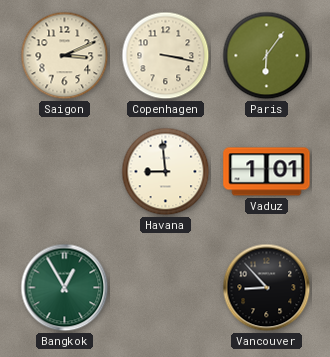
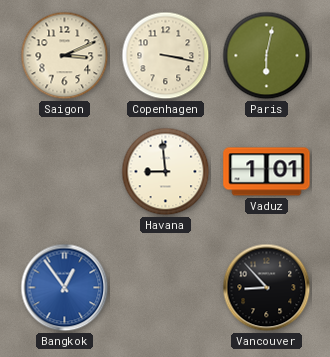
Paris: 6:06 -> 6:02
Bangkok: 12:55 -> 12:54
Bangkok dial: green -> blue
